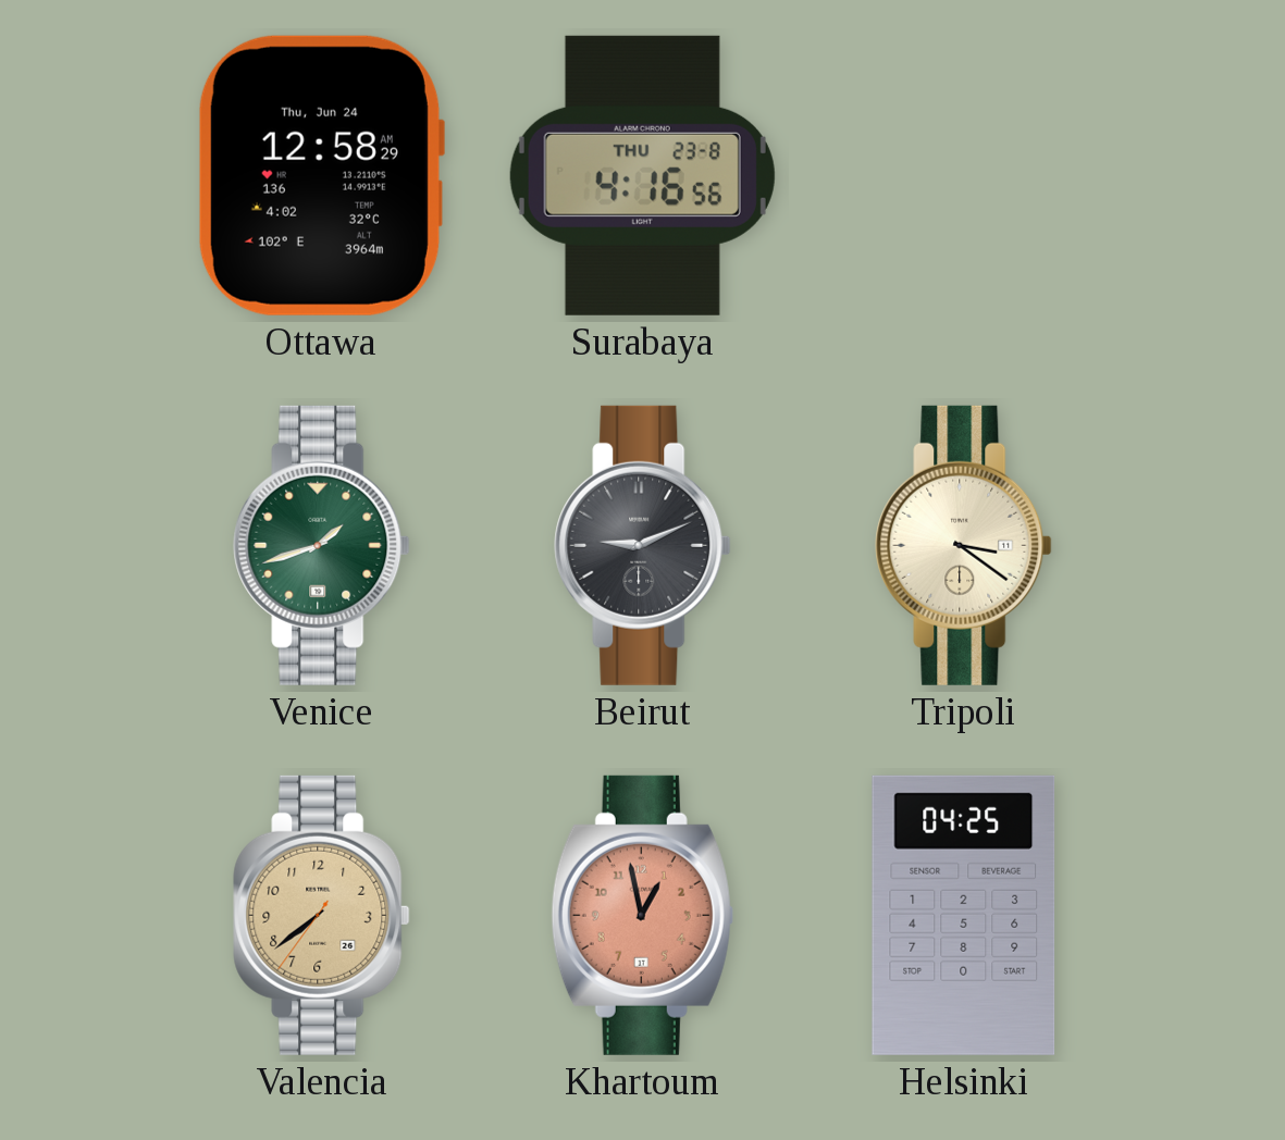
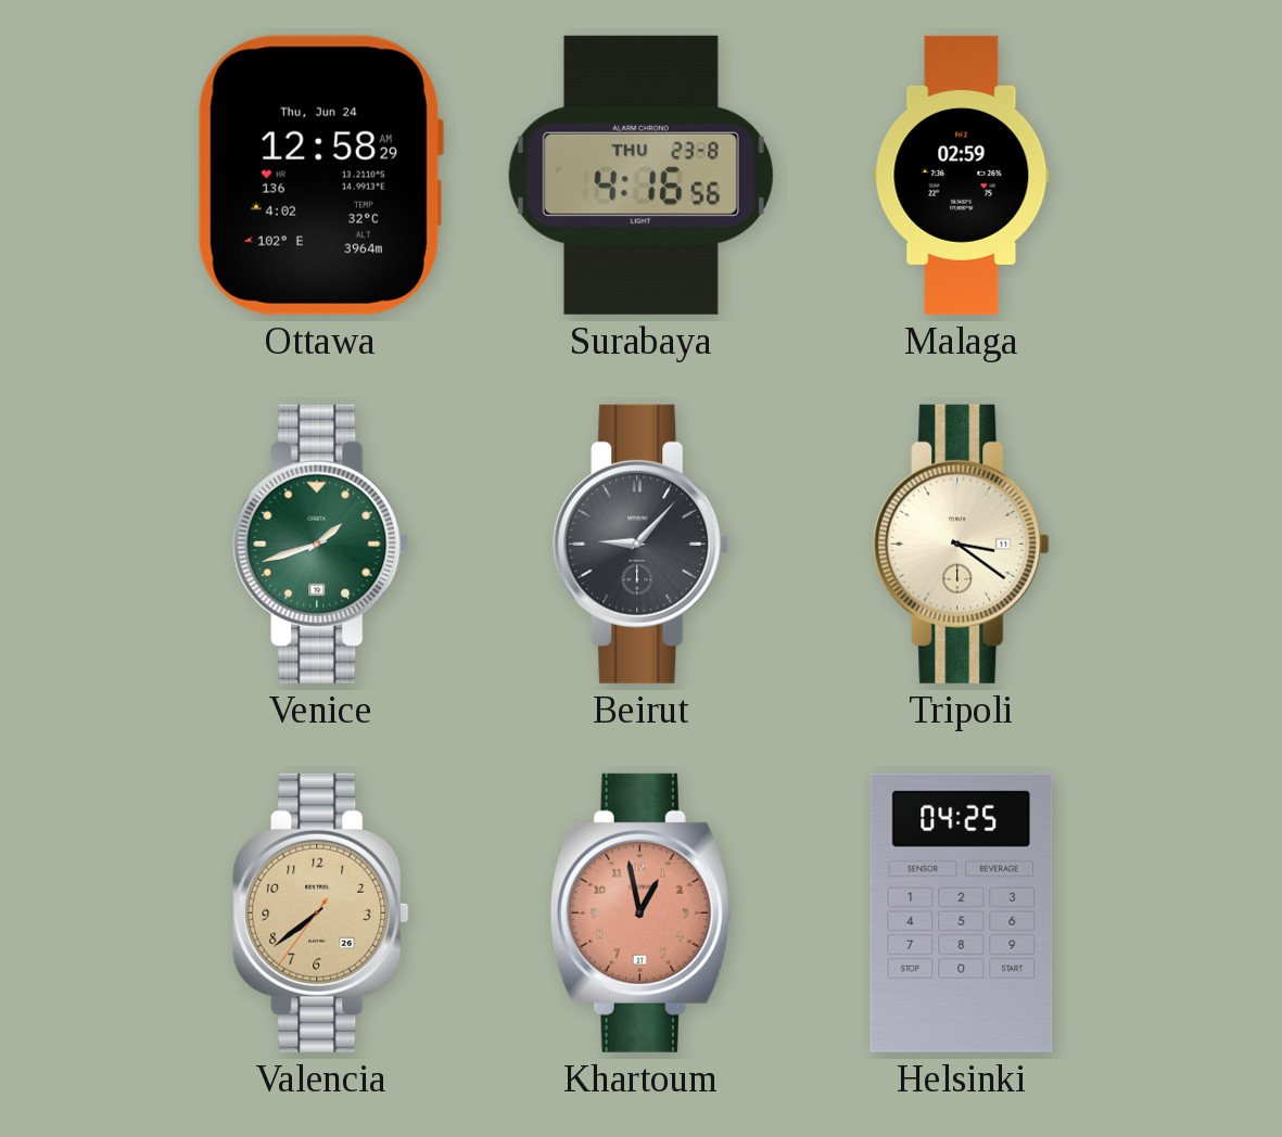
Malaga: none -> 02:59
Beirut: 9:11 -> 9:07
